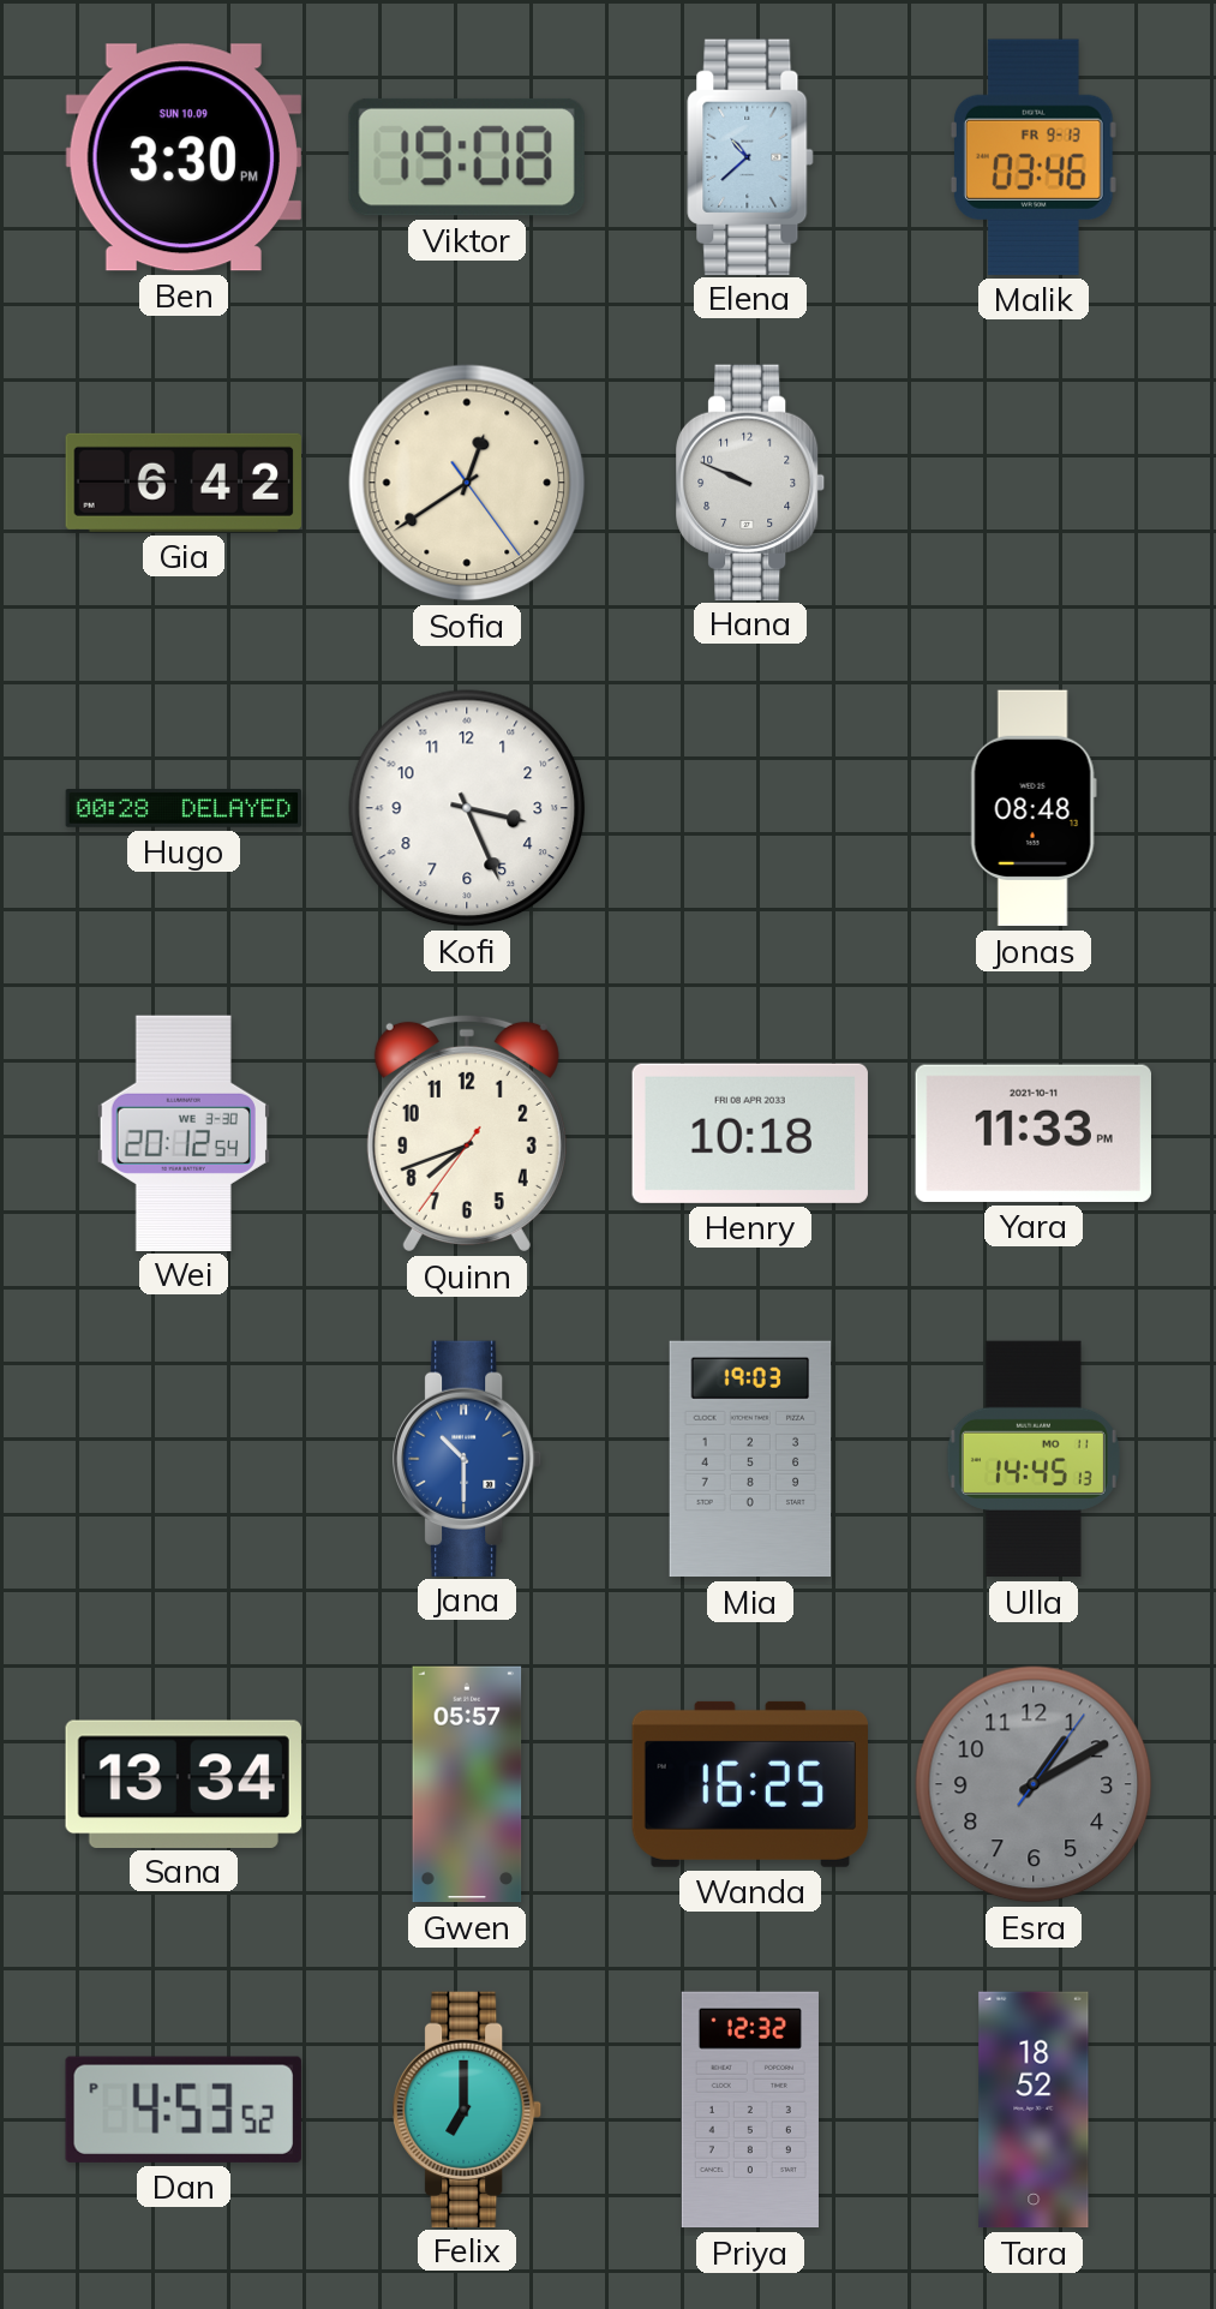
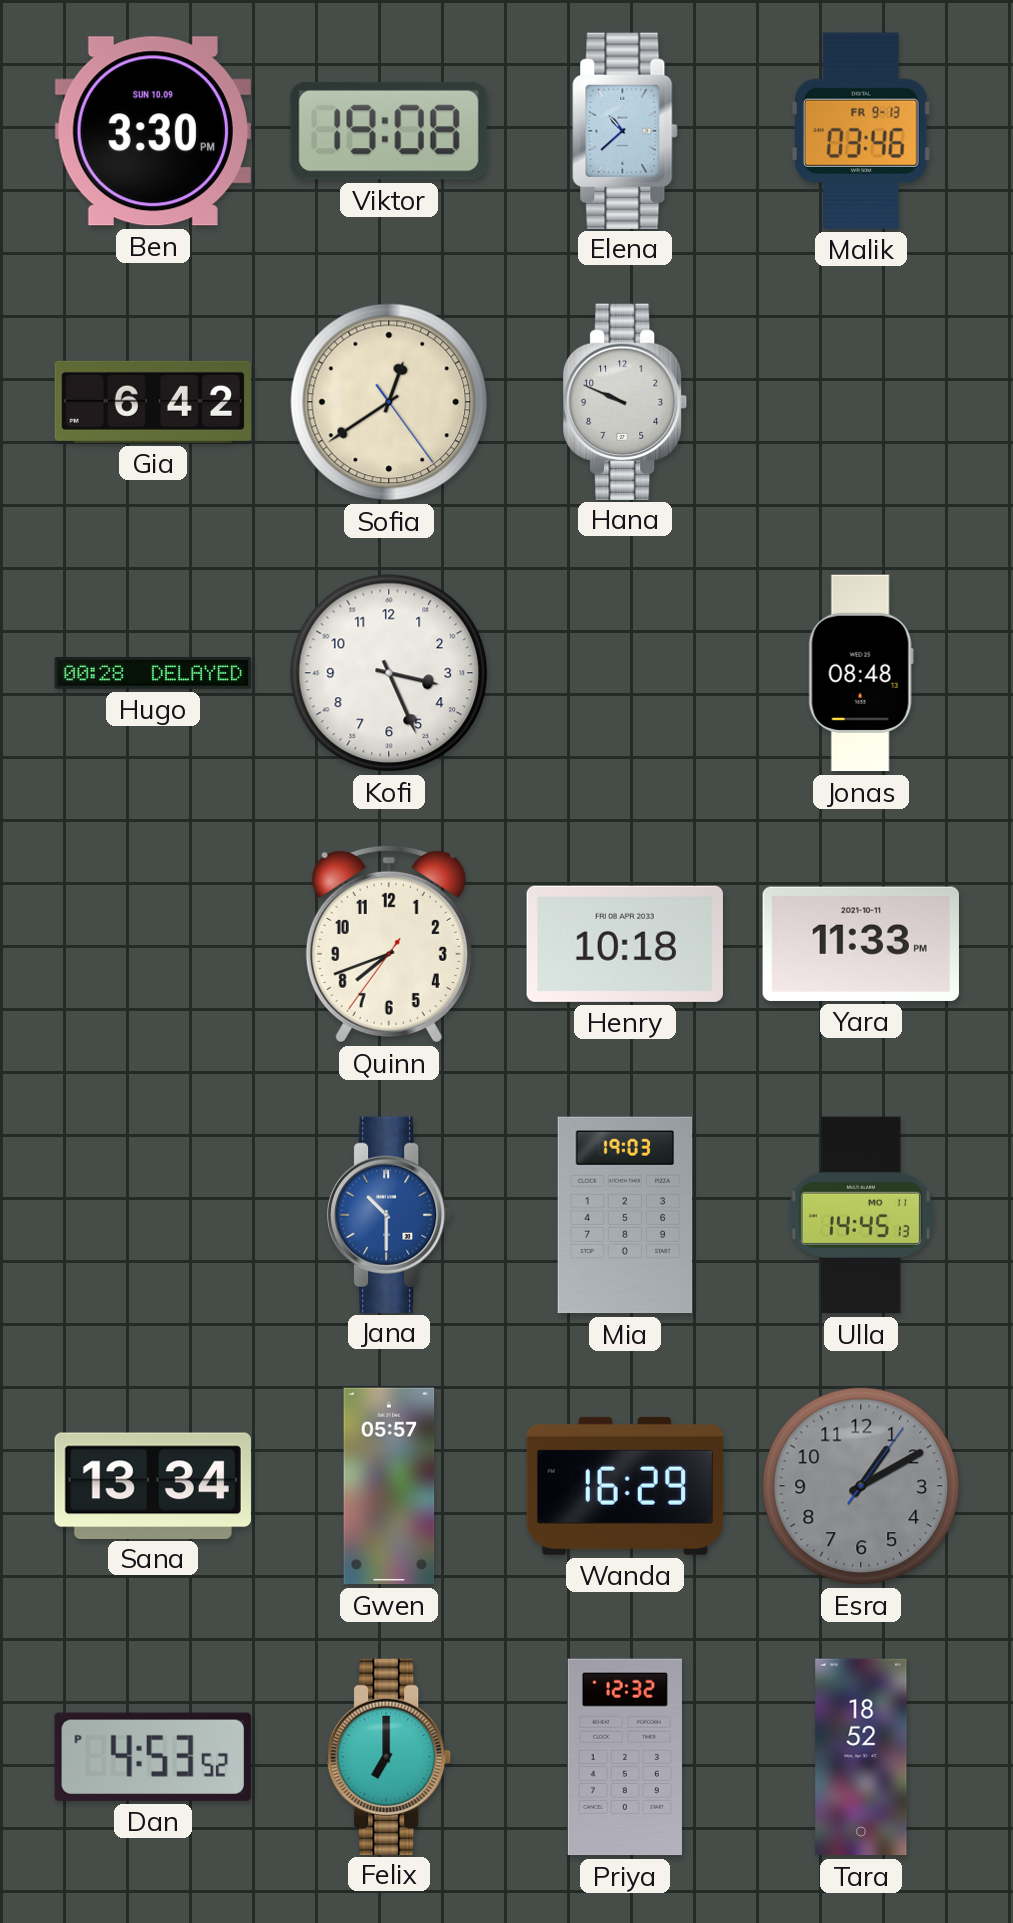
Wei: 20:12 -> none
Wanda: 16:25 -> 16:29
